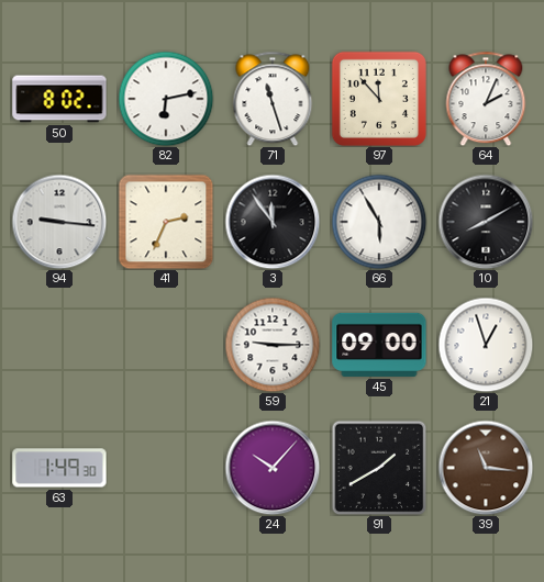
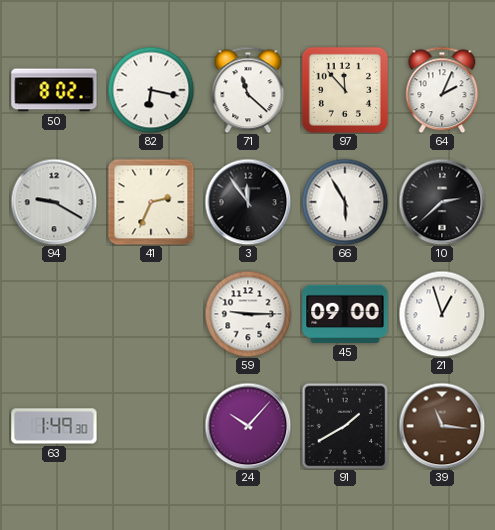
82: 6:13 -> 6:17
71: 11:27 -> 11:22
94: 9:16 -> 9:20
10: 8:10 -> 2:38
